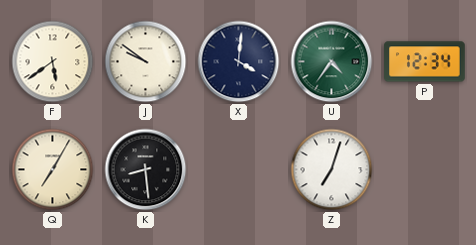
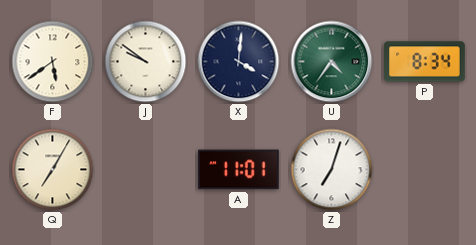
P: 12:34 -> 8:34
K: 8:29 -> none
A: none -> 11:01
